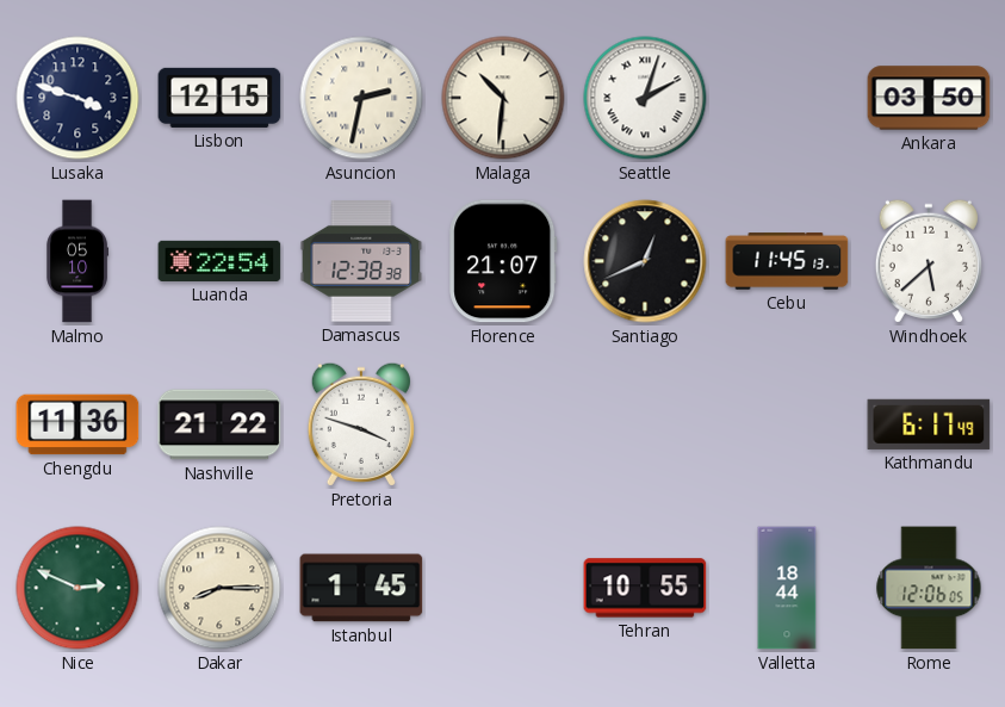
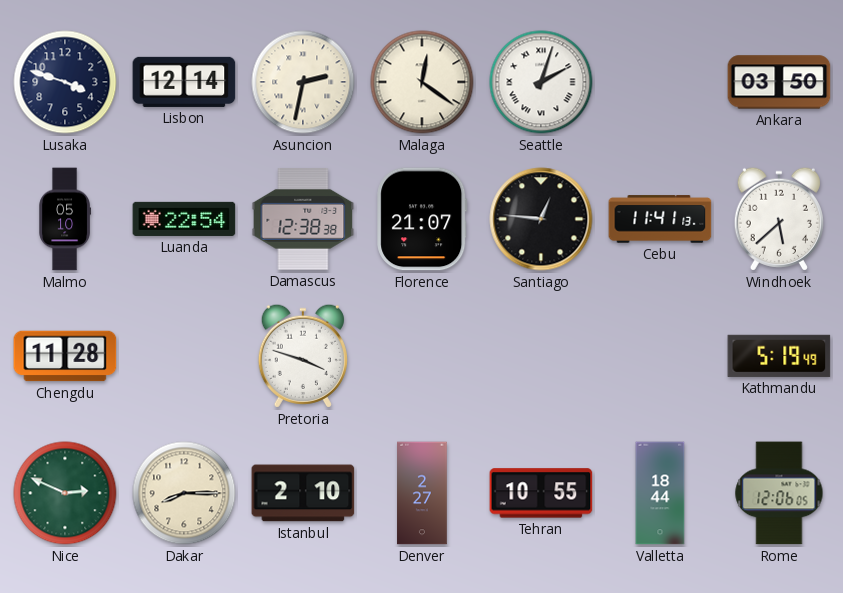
Lisbon: 12:15 -> 12:14
Malaga: 10:31 -> 12:21
Santiago: 12:41 -> 12:46
Cebu: 11:45 -> 11:41
Chengdu: 11:36 -> 11:28
Nashville: 21:22 -> none
Kathmandu: 6:17 -> 5:19
Istanbul: 1:45 -> 2:10
Denver: none -> 2:27
